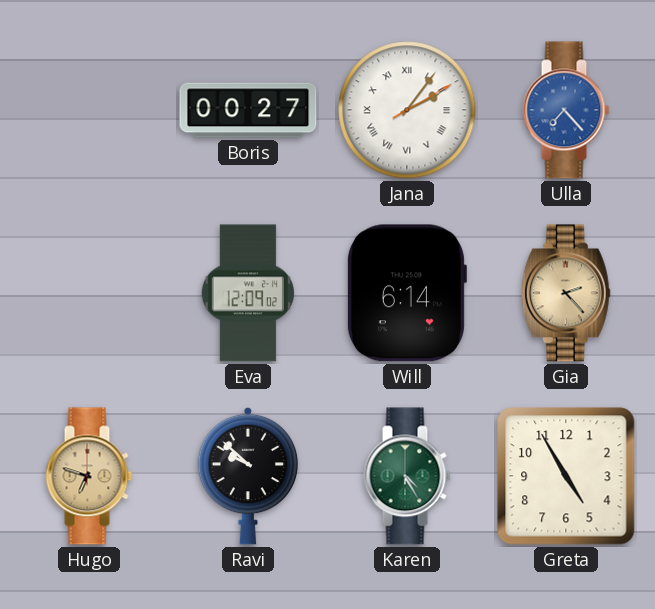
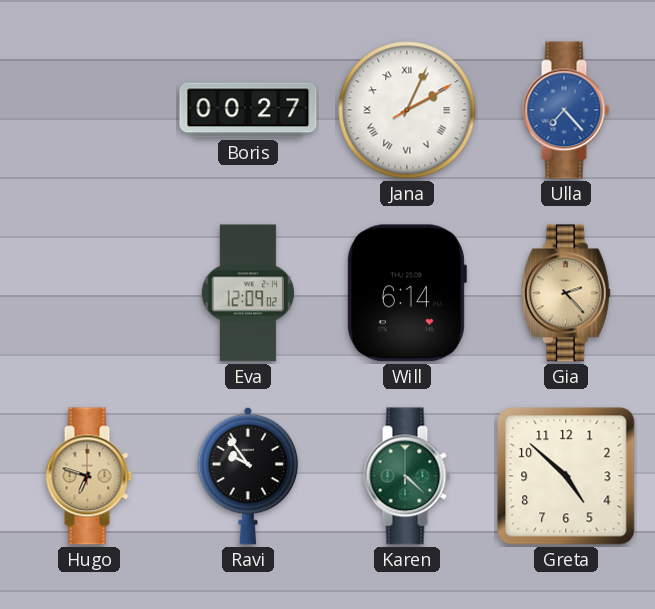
Jana: 2:06 -> 2:04
Ravi: 9:52 -> 9:54
Karen: 4:25 -> 4:22
Greta: 4:55 -> 4:52
